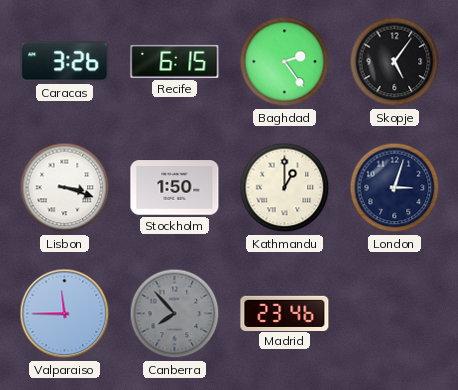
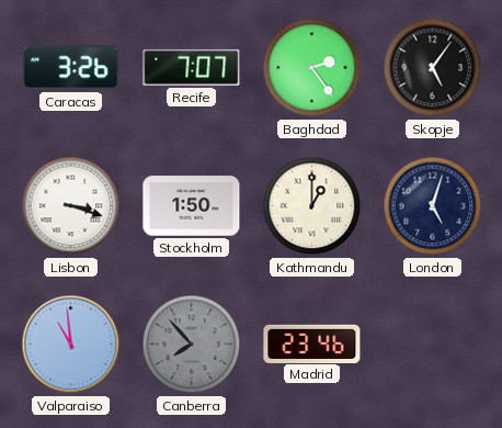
Recife: 6:15 -> 7:07
London: 3:03 -> 5:03
Valparaiso: 11:45 -> 10:59
